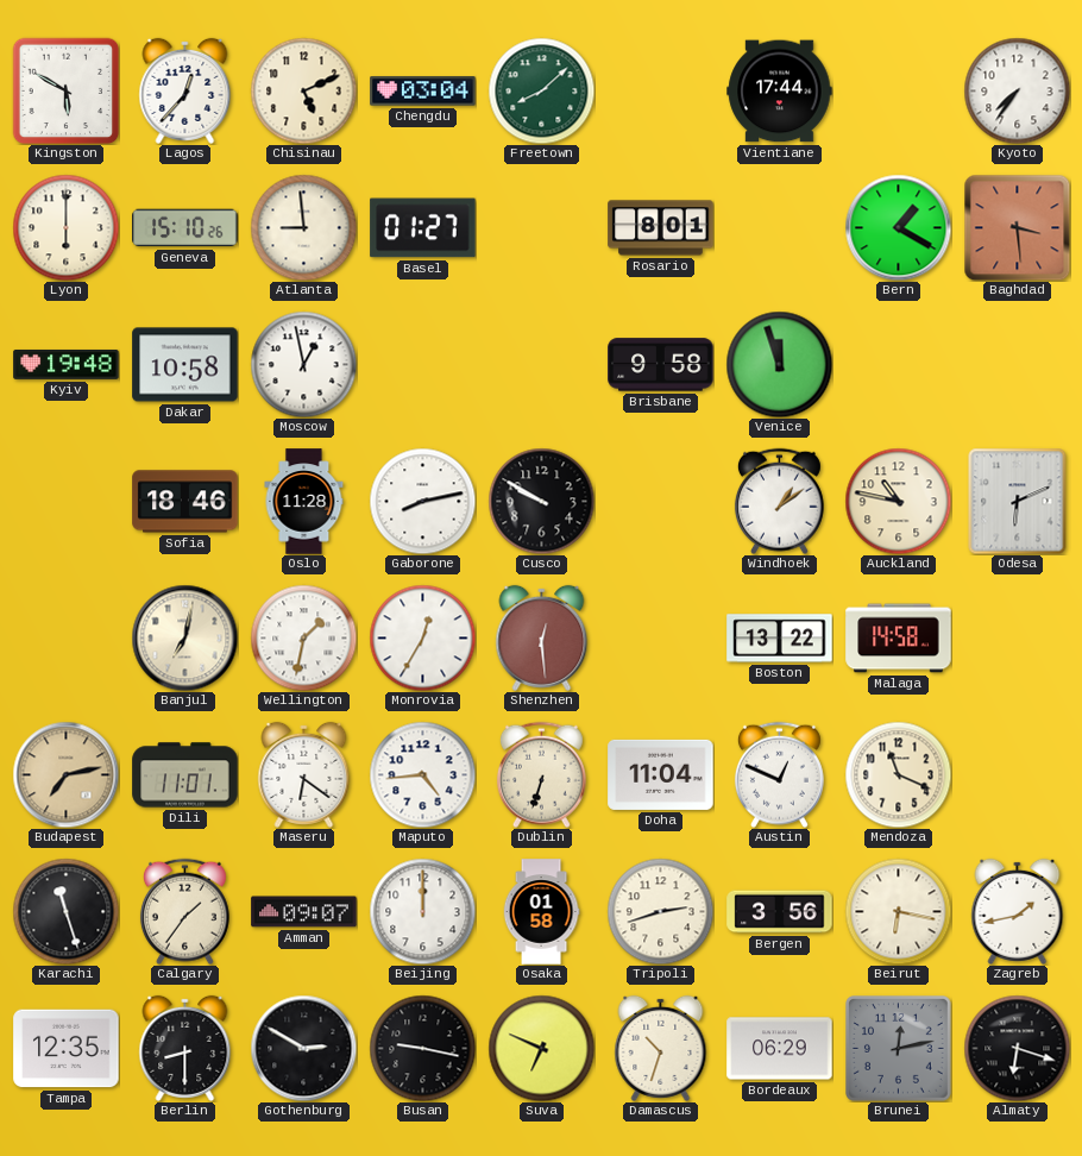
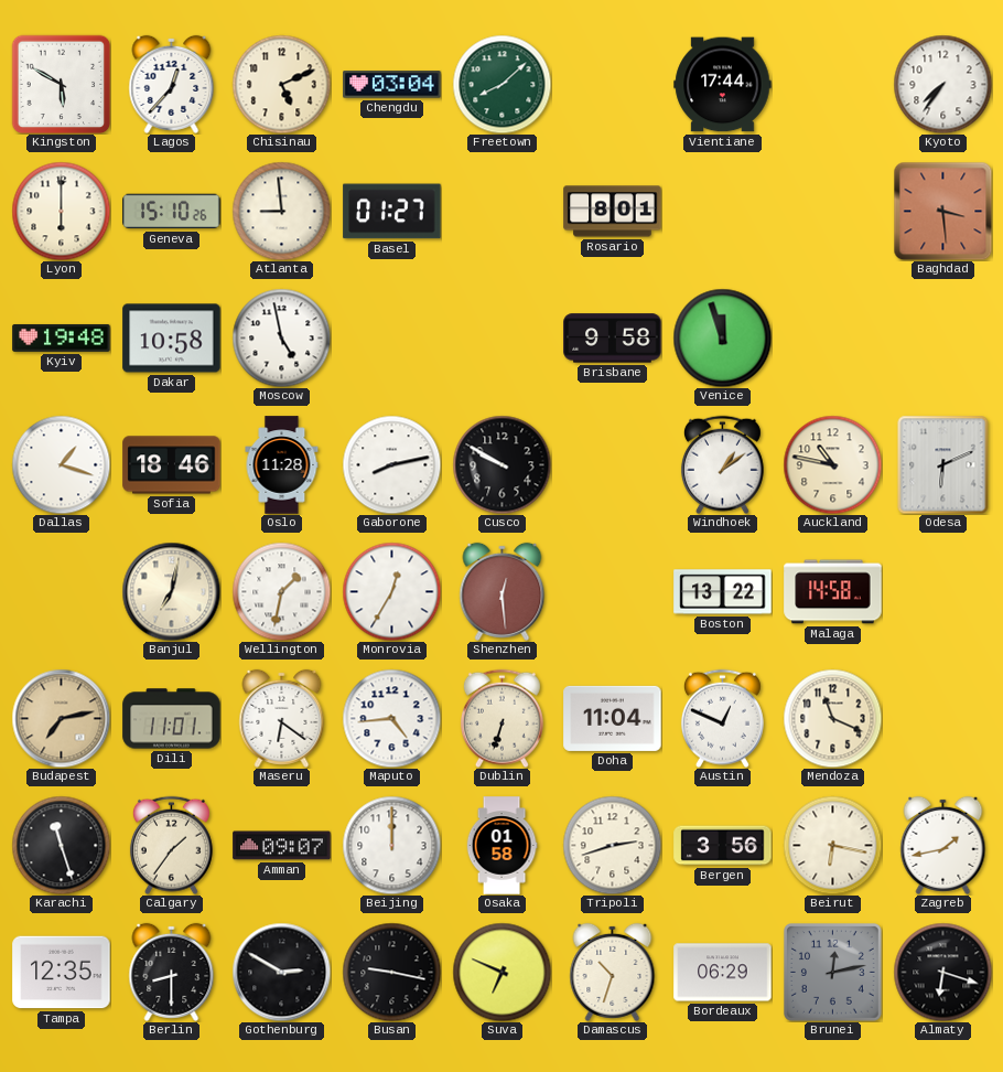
Bern: 1:20 -> none
Moscow: 12:58 -> 4:58
Dallas: none -> 1:18
